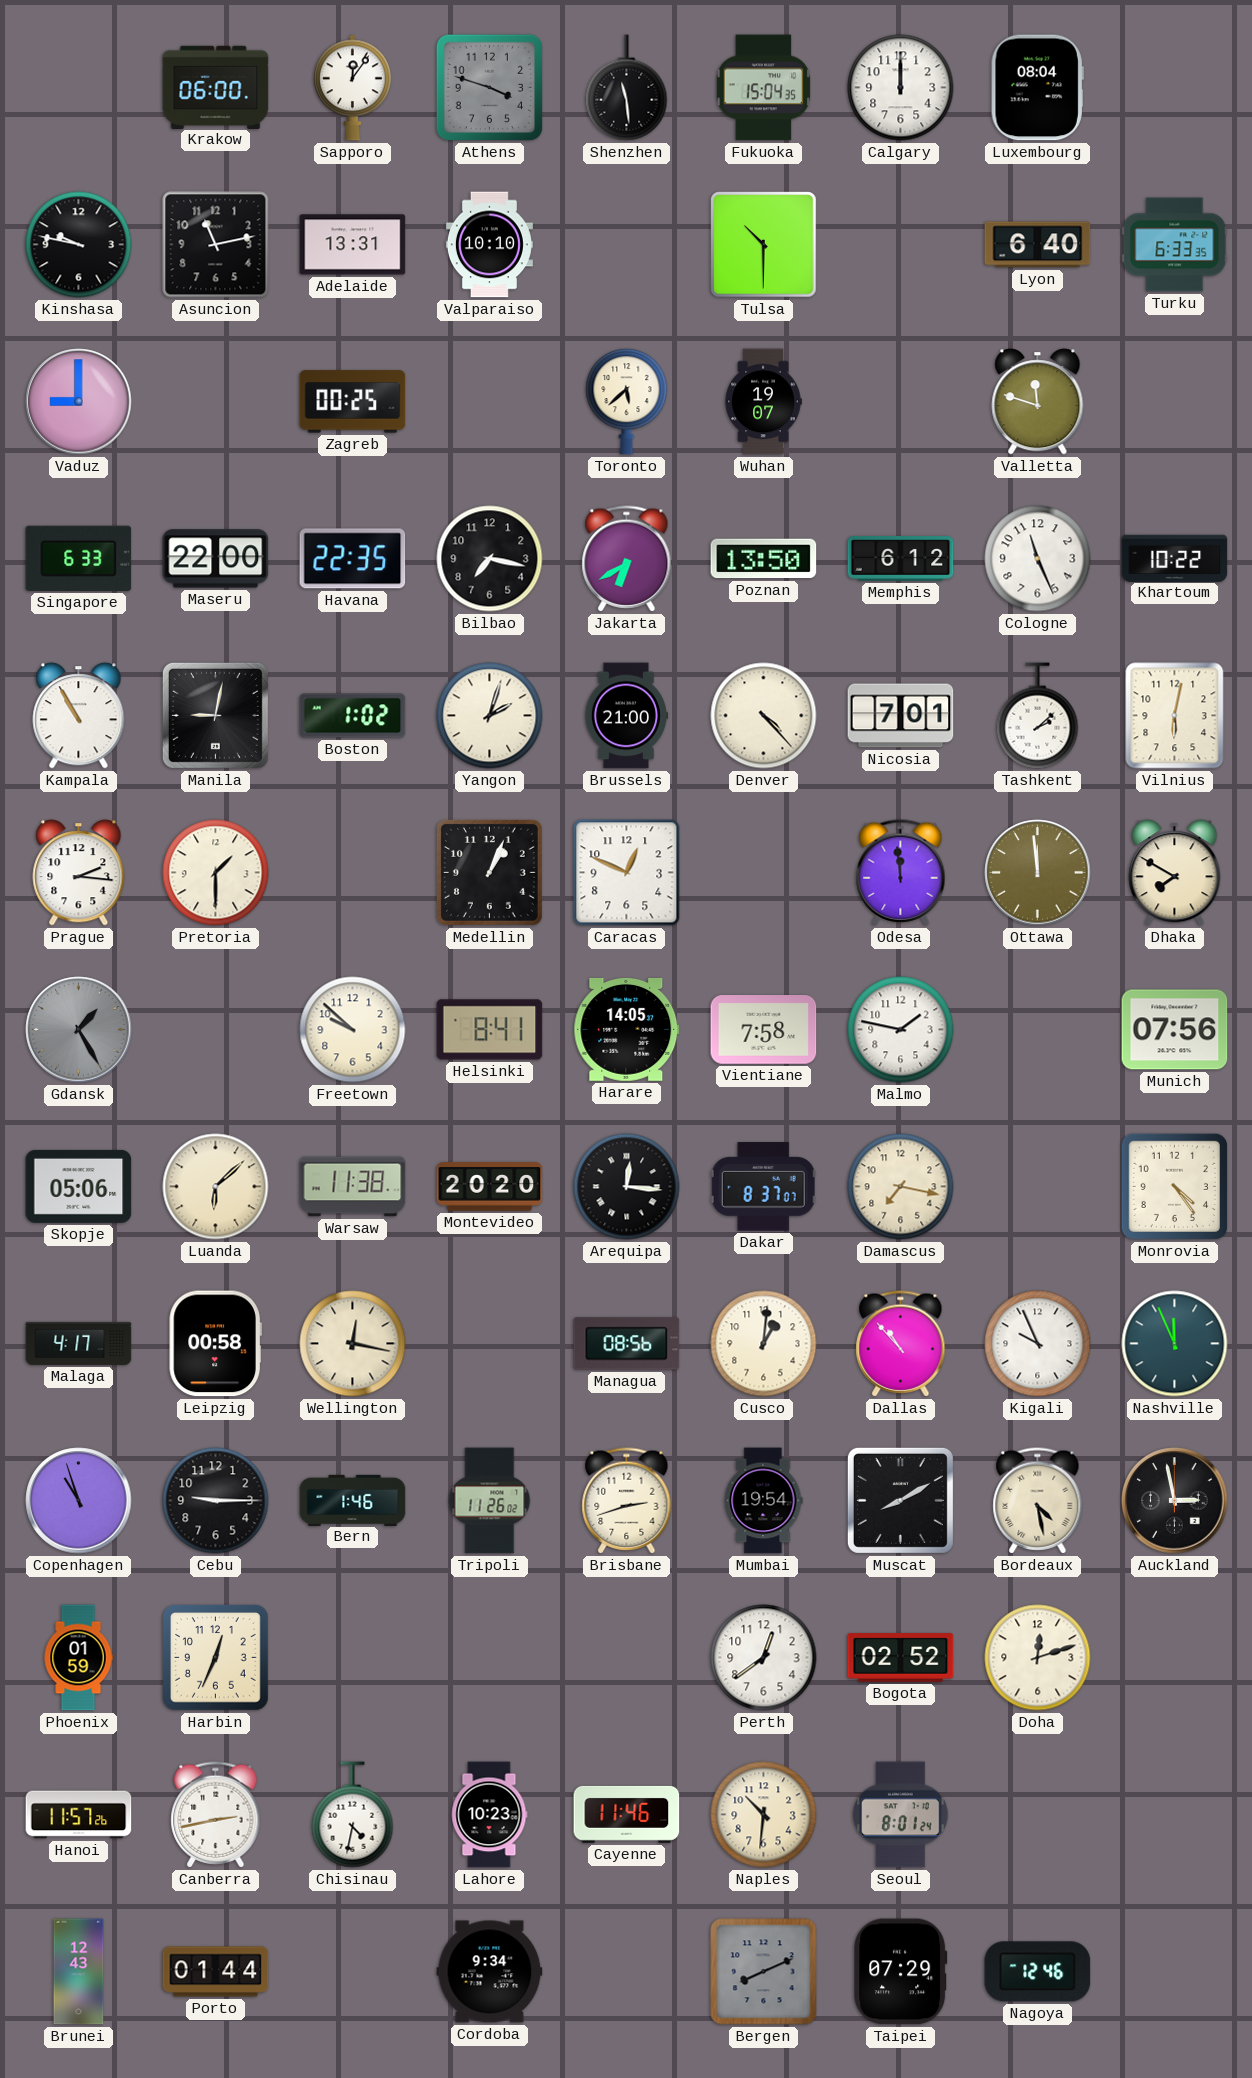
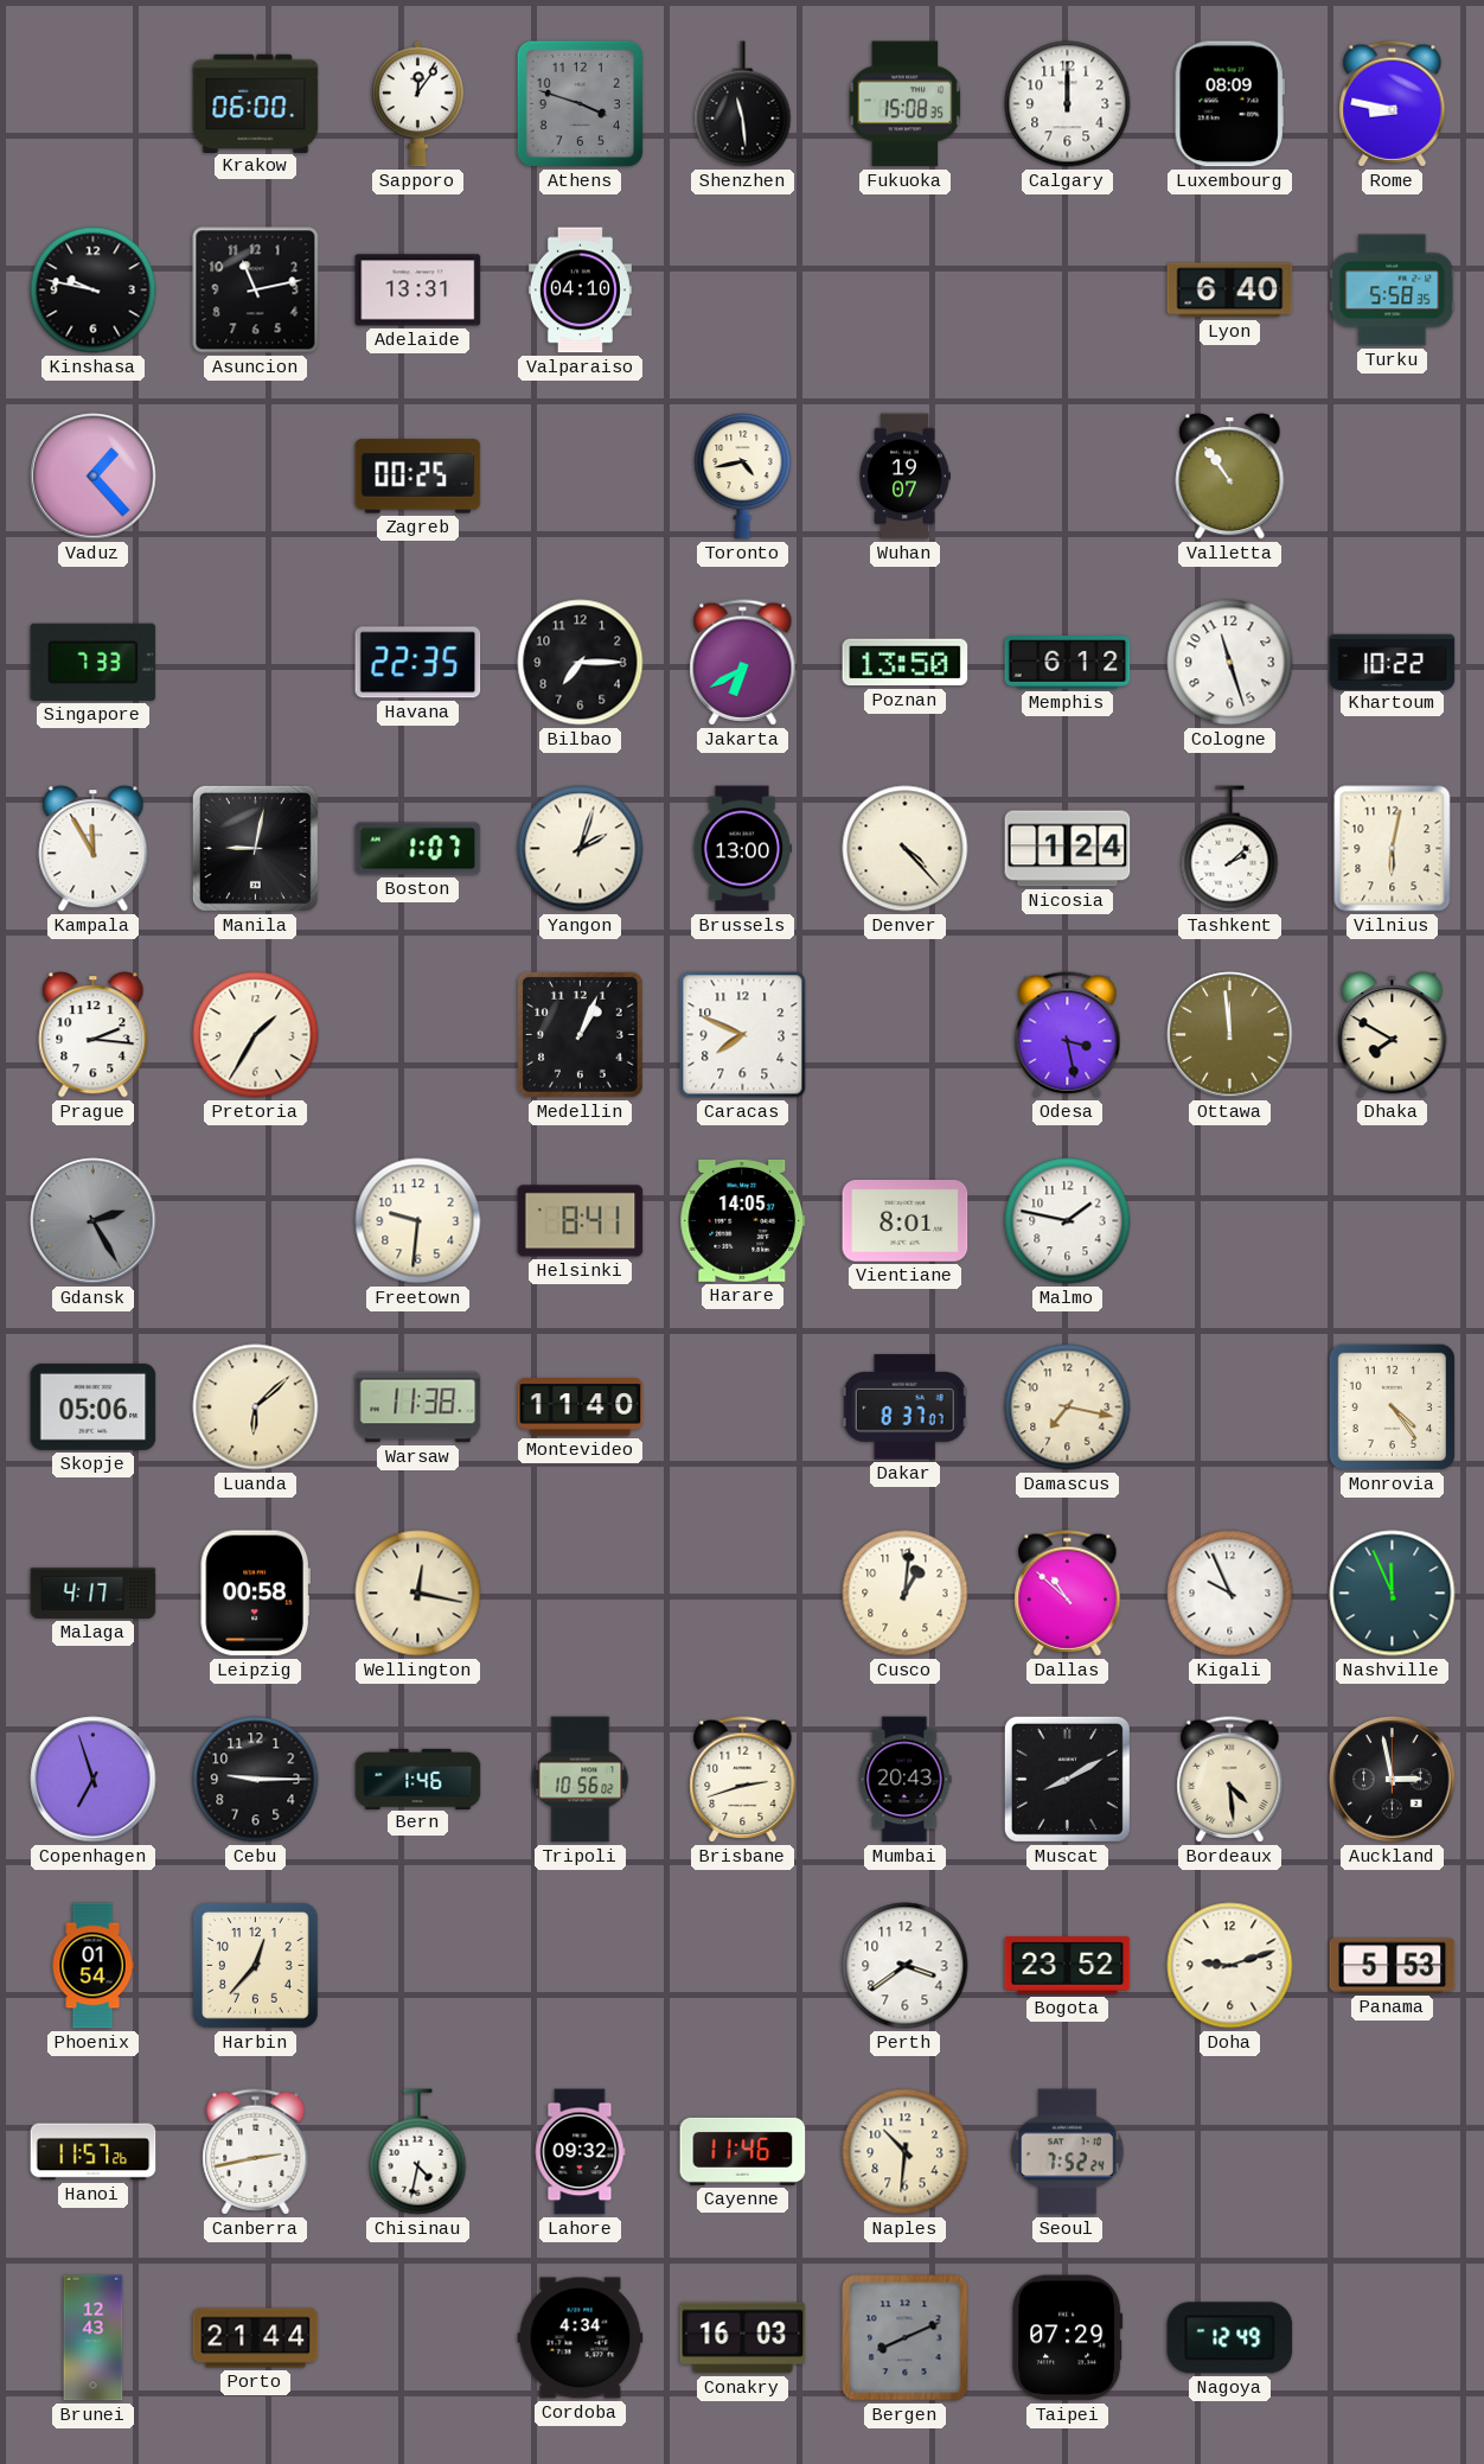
Fukuoka: 15:04 -> 15:08
Luxembourg: 08:04 -> 08:09
Rome: none -> 8:47
Valparaiso: 10:10 -> 04:10
Tulsa: 10:30 -> none
Turku: 6:33 -> 5:58
Vaduz: 9:00 -> 1:23
Toronto: 5:38 -> 4:43
Valletta: 11:48 -> 10:54
Singapore: 6:33 -> 7:33
Maseru: 22:00 -> none
Bilbao: 7:17 -> 7:15
Cologne: 11:26 -> 11:27
Kampala: 10:55 -> 11:55
Boston: 1:02 -> 1:07
Brussels: 21:00 -> 13:00
Nicosia: 7:01 -> 1:24
Pretoria: 1:30 -> 1:35
Caracas: 12:49 -> 7:49
Odesa: 11:59 -> 3:28
Gdansk: 1:25 -> 2:25
Freetown: 9:52 -> 9:31
Vientiane: 7:58 -> 8:01
Munich: 07:56 -> none
Montevideo: 20:20 -> 11:40
Arequipa: 12:16 -> none
Managua: 08:56 -> none
Dallas: 10:53 -> 10:52
Copenhagen: 10:57 -> 6:57
Tripoli: 11:26 -> 10:56
Mumbai: 19:54 -> 20:43
Bordeaux: 4:28 -> 4:29
Phoenix: 01:59 -> 01:54
Harbin: 12:34 -> 12:37
Perth: 12:39 -> 3:39
Bogota: 02:52 -> 23:52
Doha: 12:12 -> 9:12
Panama: none -> 5:53
Lahore: 10:23 -> 09:32
Seoul: 8:01 -> 7:52
Porto: 01:44 -> 21:44
Cordoba: 9:34 -> 4:34
Conakry: none -> 16:03
Nagoya: 12:46 -> 12:49
